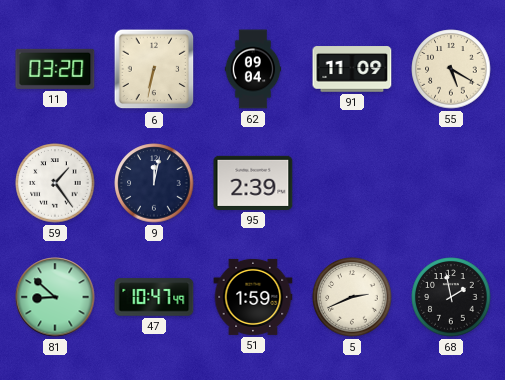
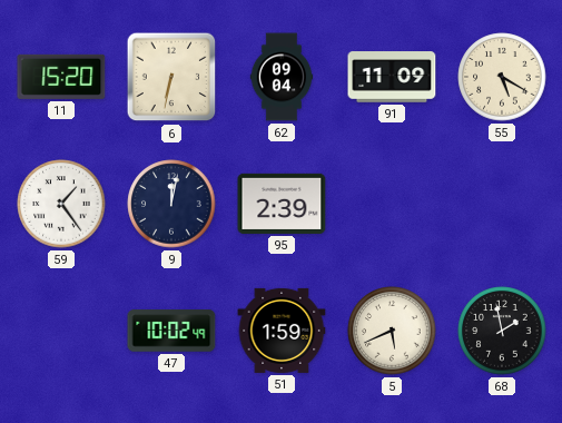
11: 03:20 -> 15:20
81: 8:52 -> none
47: 10:47 -> 10:02
5: 2:41 -> 5:41
